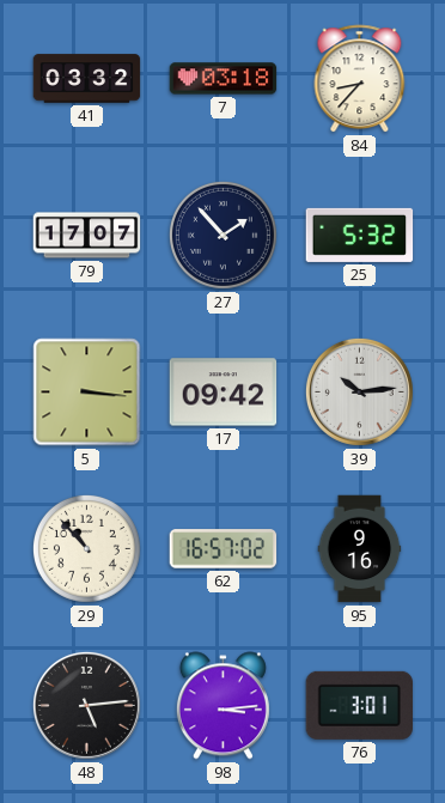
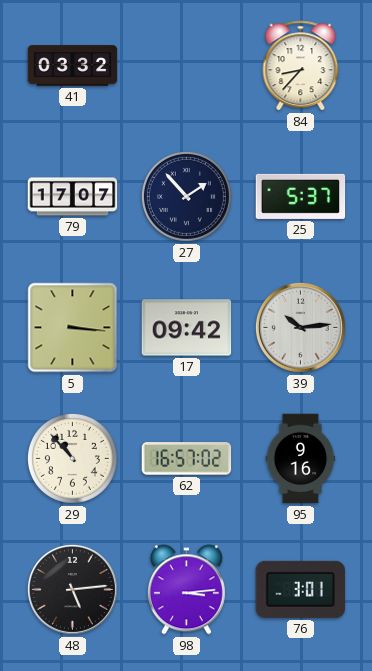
7: 03:18 -> none
25: 5:32 -> 5:37
